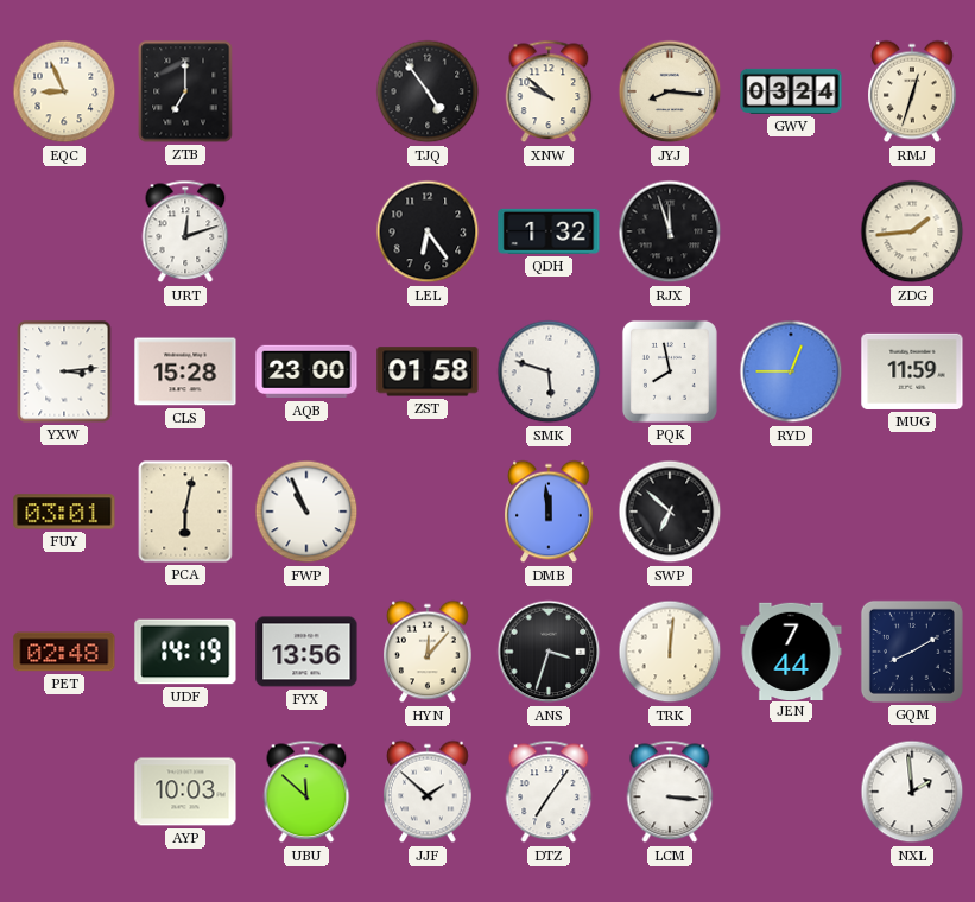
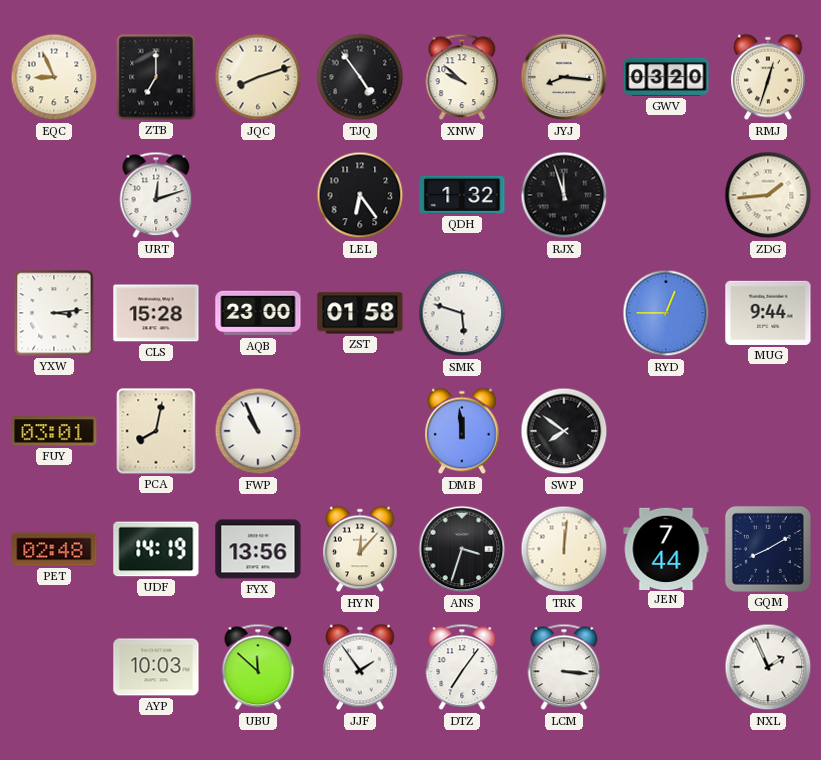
JQC: none -> 8:12
GWV: 03:24 -> 03:20
PQK: 7:58 -> none
MUG: 11:59 -> 9:44
PCA: 6:02 -> 8:02
SWP: 6:52 -> 7:51
JJF: 1:52 -> 1:54
NXL: 1:59 -> 1:56
